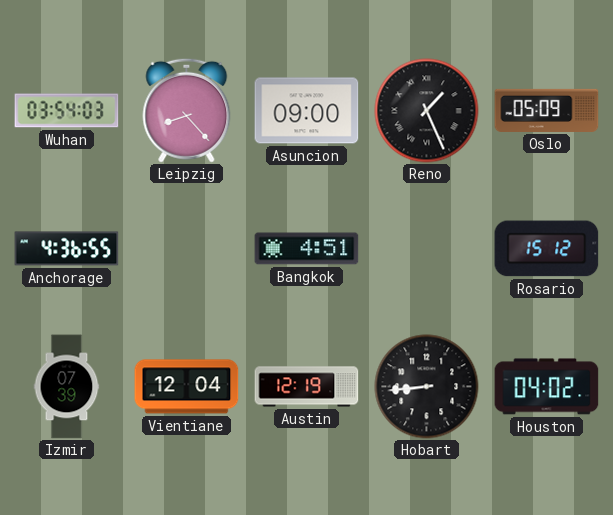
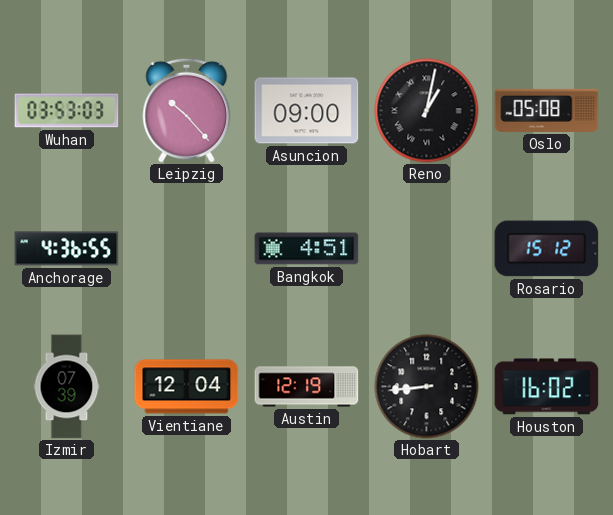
Wuhan: 03:54 -> 03:53
Leipzig: 8:23 -> 10:23
Reno: 1:26 -> 1:02
Oslo: 05:09 -> 05:08
Houston: 04:02 -> 16:02
